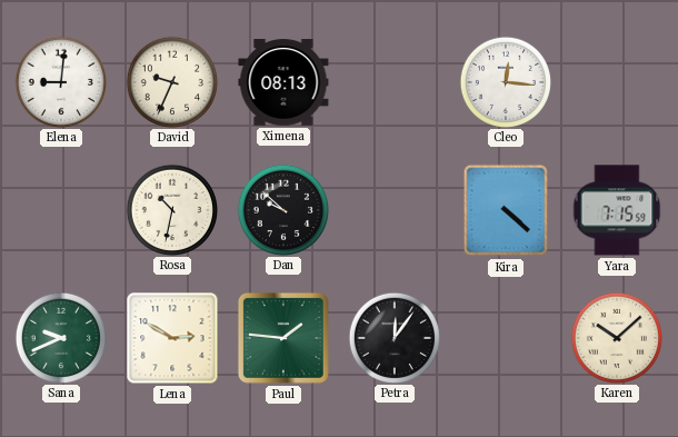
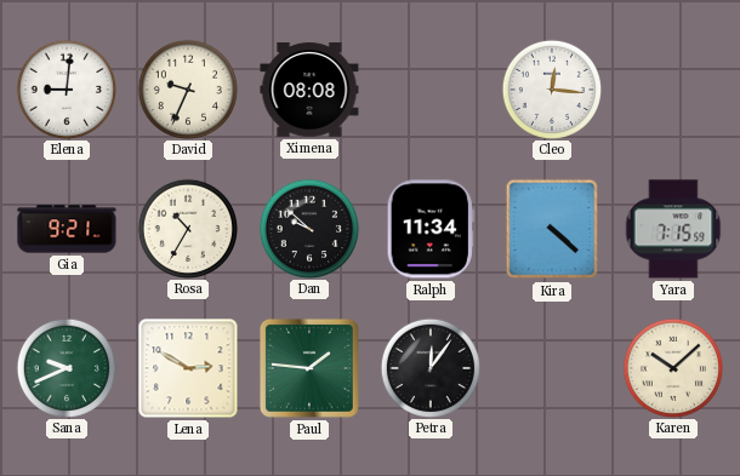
Ximena: 08:13 -> 08:08
Gia: none -> 9:21
Rosa: 10:32 -> 10:35
Ralph: none -> 11:34
